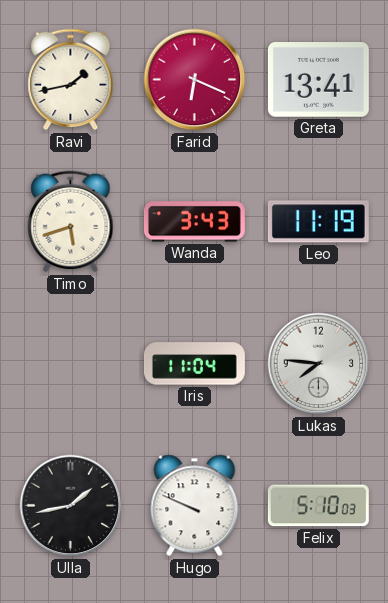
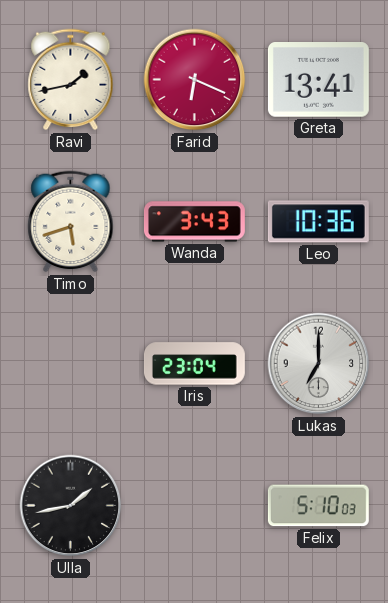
Leo: 11:19 -> 10:36
Iris: 11:04 -> 23:04
Lukas: 7:46 -> 7:00
Hugo: 9:49 -> none
